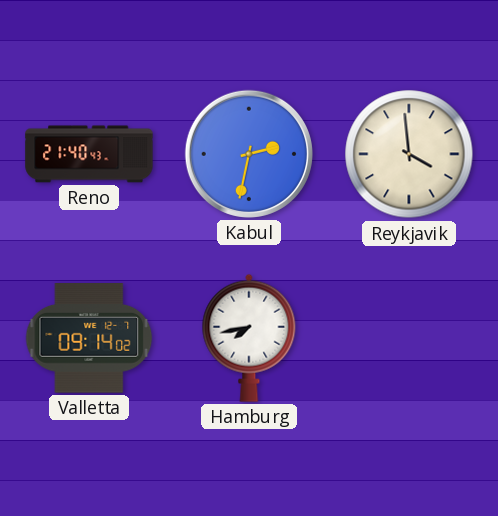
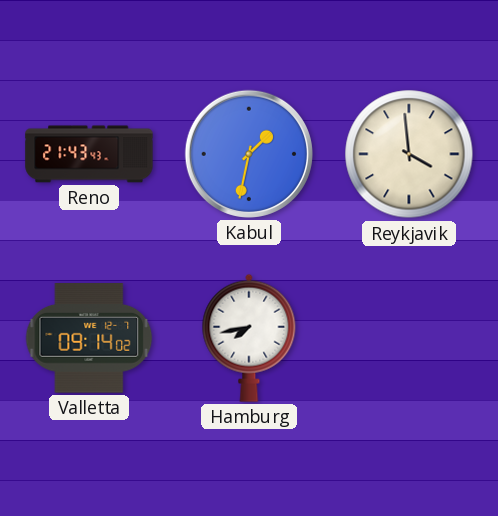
Reno: 21:40 -> 21:43
Kabul: 2:32 -> 1:32
